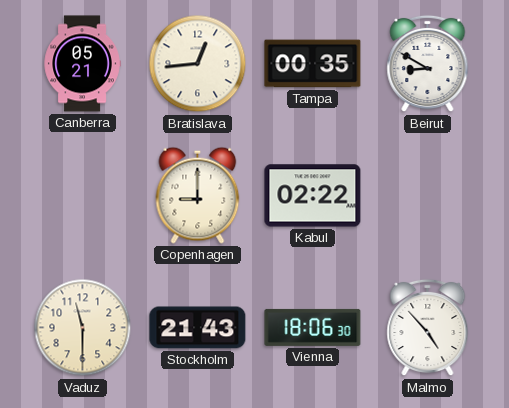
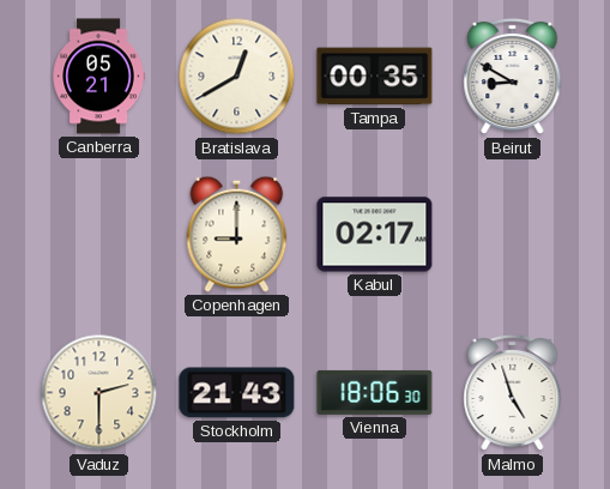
Bratislava: 12:44 -> 12:40
Kabul: 02:22 -> 02:17
Vaduz: 11:30 -> 2:30
Malmo: 4:53 -> 4:57
